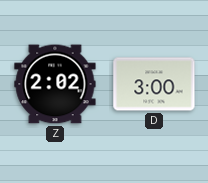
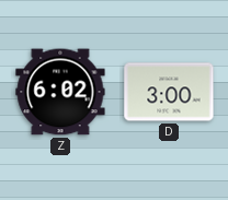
Z: 2:02 -> 6:02
